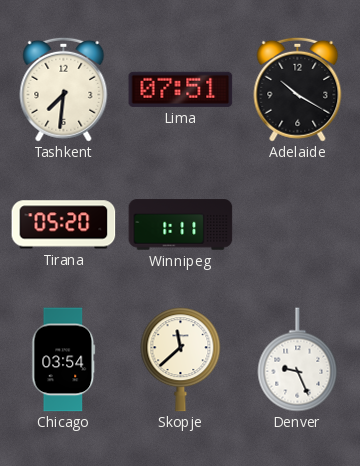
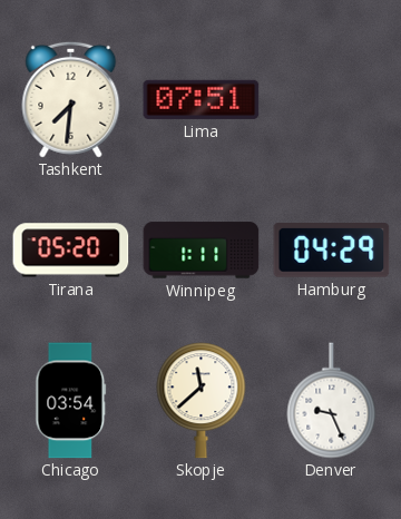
Adelaide: 10:20 -> none
Hamburg: none -> 04:29
